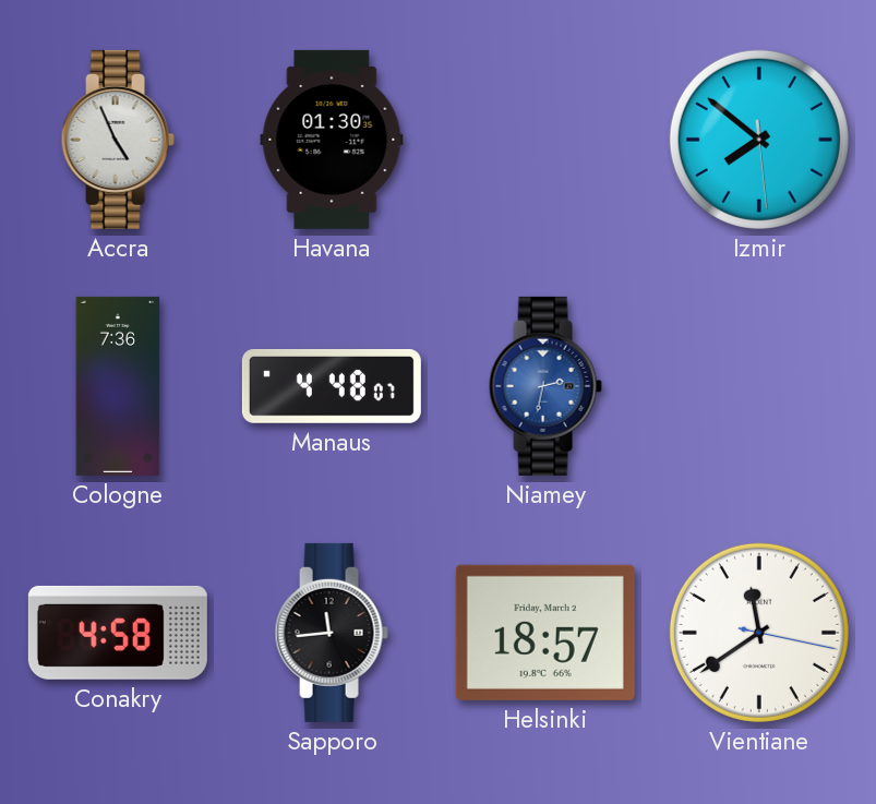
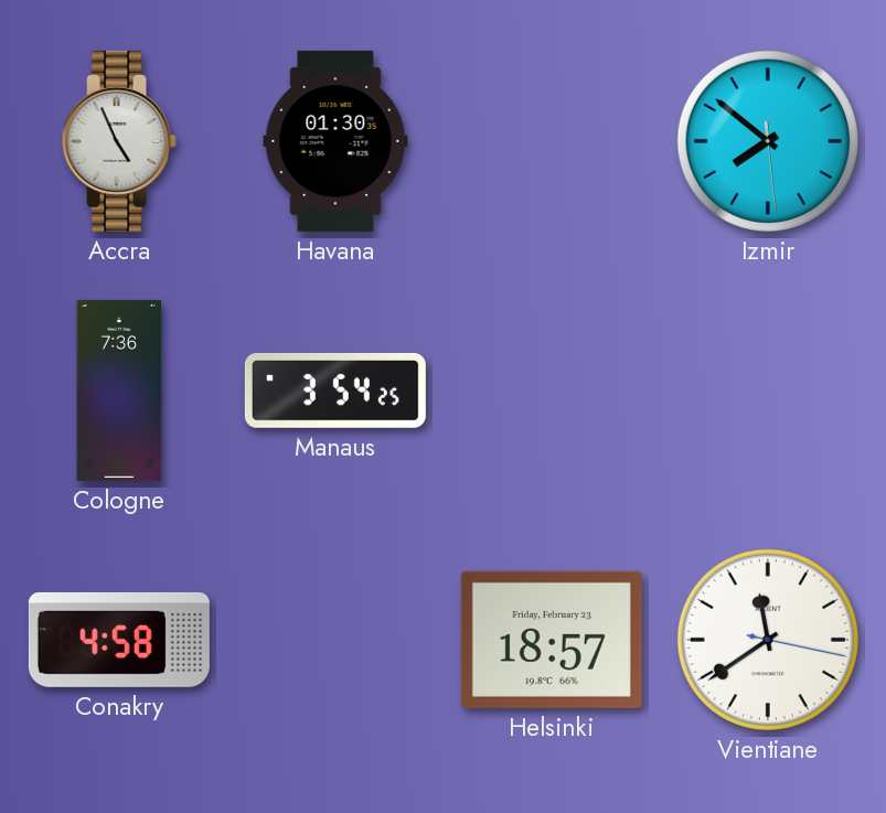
Manaus: 4:48 -> 3:54
Niamey: 2:32 -> none
Sapporo: 11:44 -> none
Helsinki date: Friday, March 2 -> Friday, February 23
